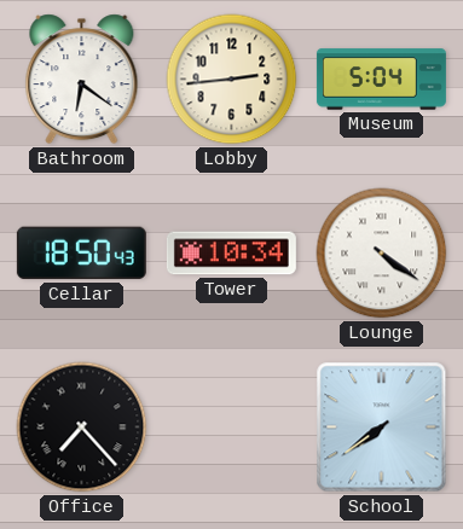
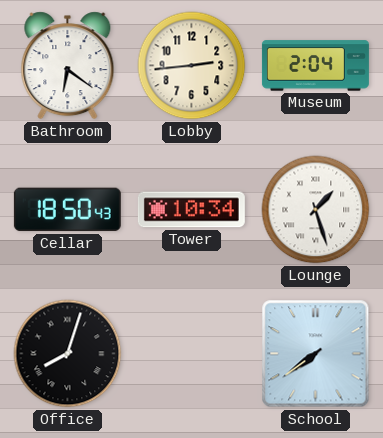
Museum: 5:04 -> 2:04
Lounge: 4:21 -> 1:27
Office: 7:23 -> 8:03
